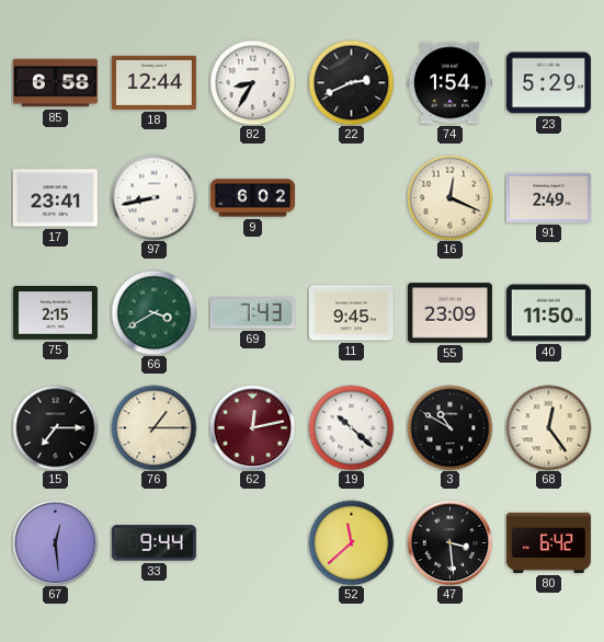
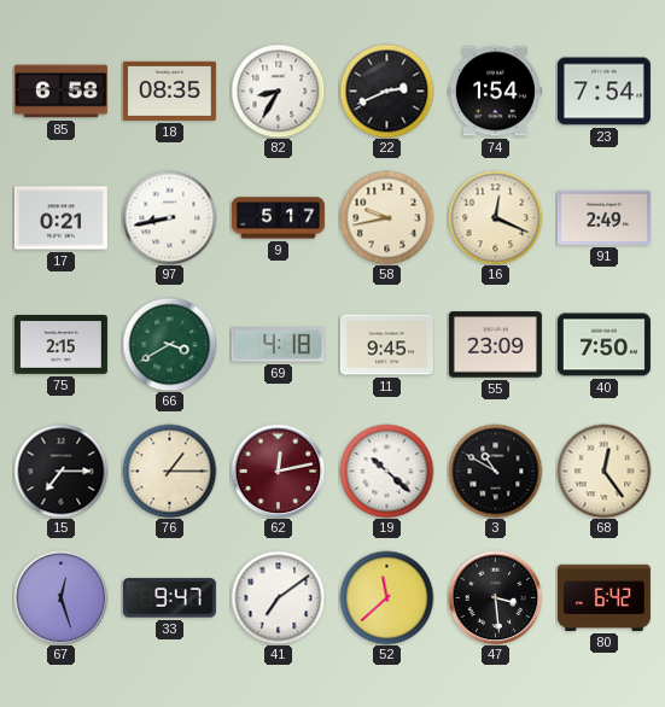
18: 12:44 -> 08:35
23: 5:29 -> 7:54
17: 23:41 -> 0:21
9: 6:02 -> 5:17
58: none -> 9:43
69: 7:43 -> 4:18
40: 11:50 -> 7:50
67: 12:29 -> 12:27
33: 9:44 -> 9:47
41: none -> 7:09
